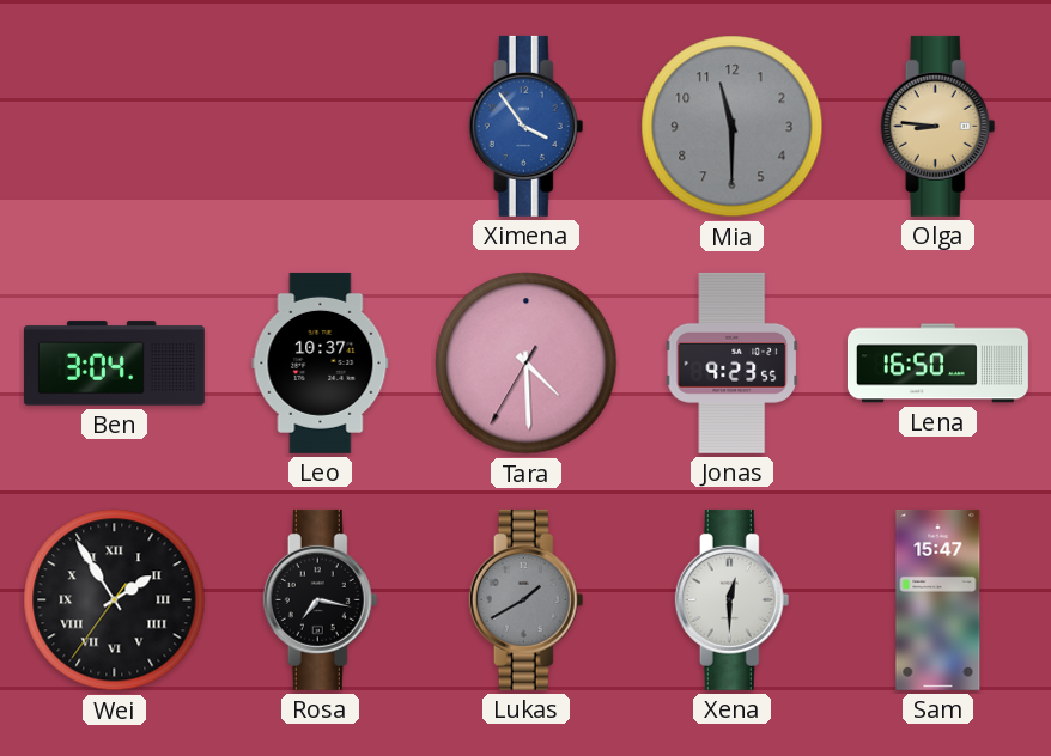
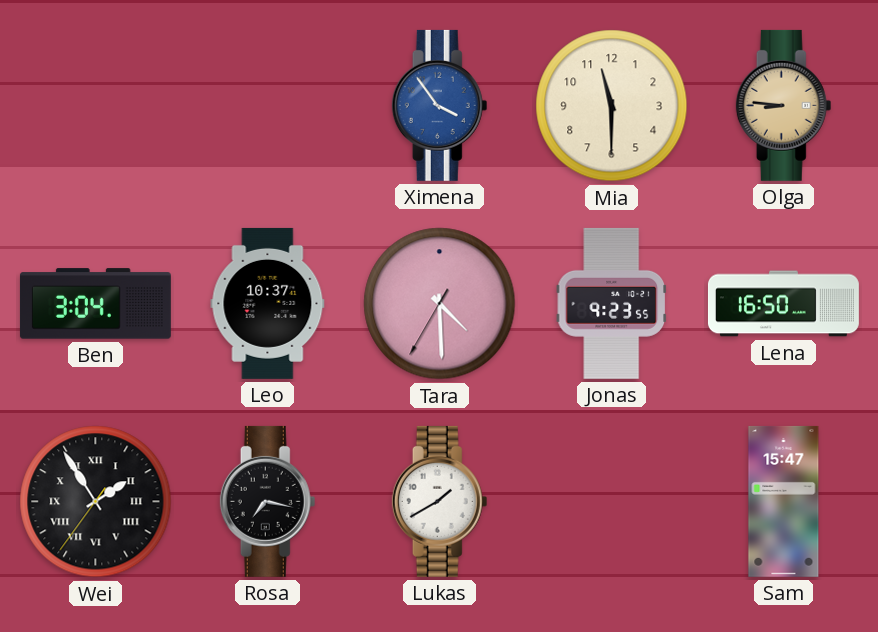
Mia dial: grey -> cream
Lukas dial: grey -> white
Xena: 12:30 -> none
